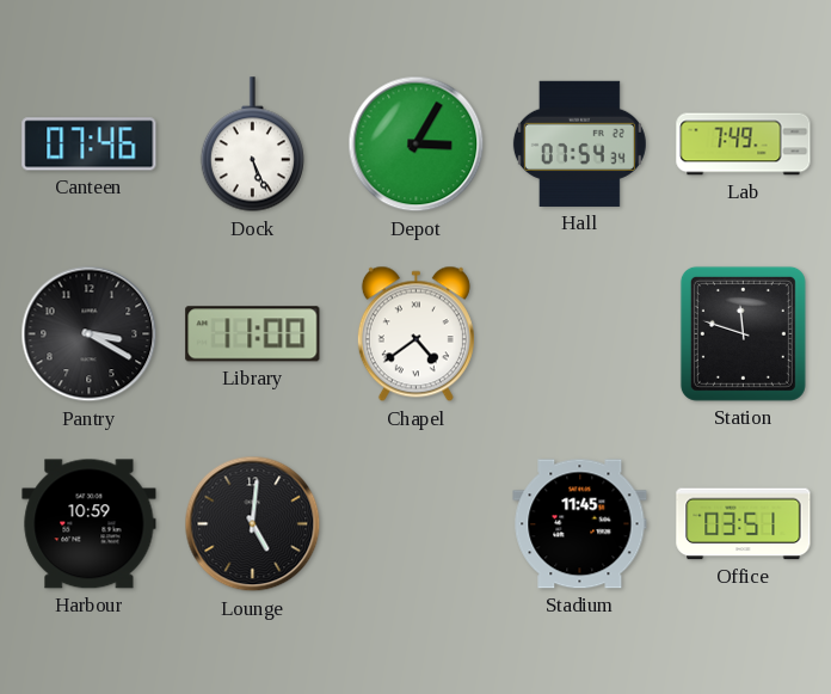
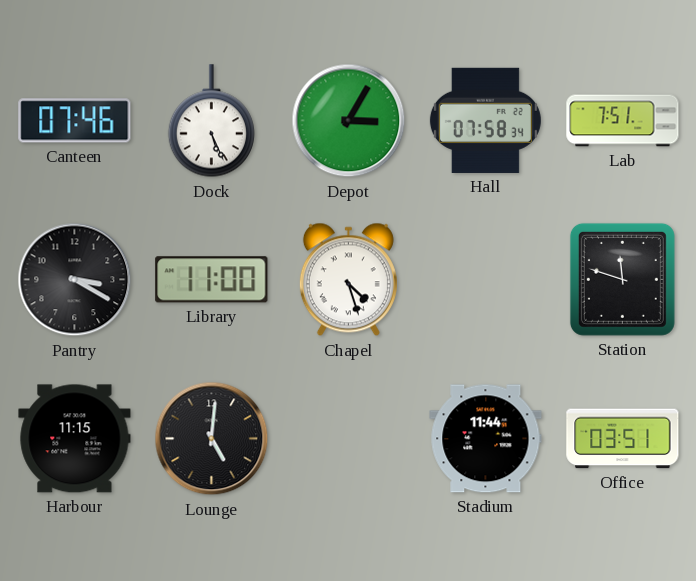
Hall: 07:54 -> 07:58
Lab: 7:49 -> 7:51
Chapel: 4:39 -> 4:27
Harbour: 10:59 -> 11:15
Stadium: 11:45 -> 11:44
